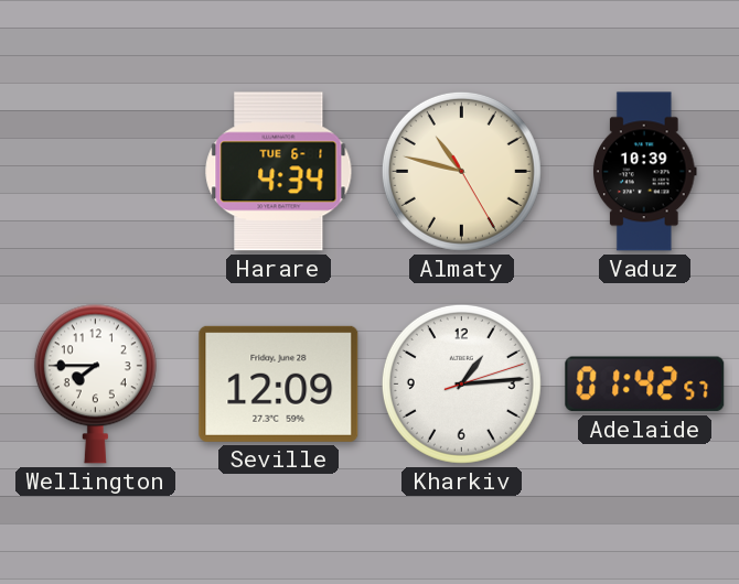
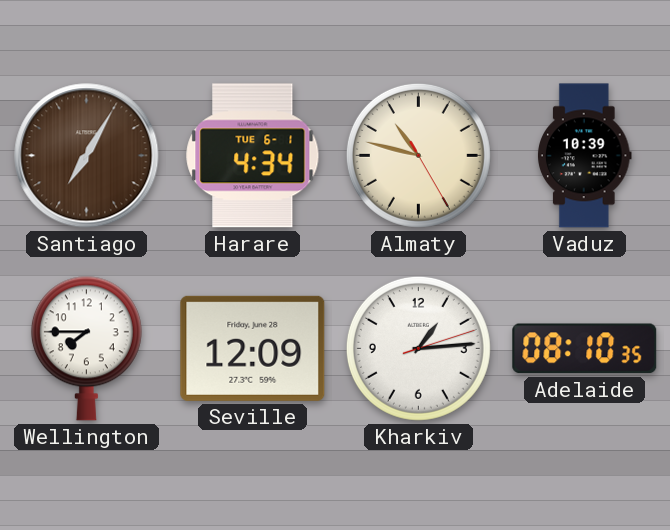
Santiago: none -> 7:05
Adelaide: 01:42 -> 08:10
